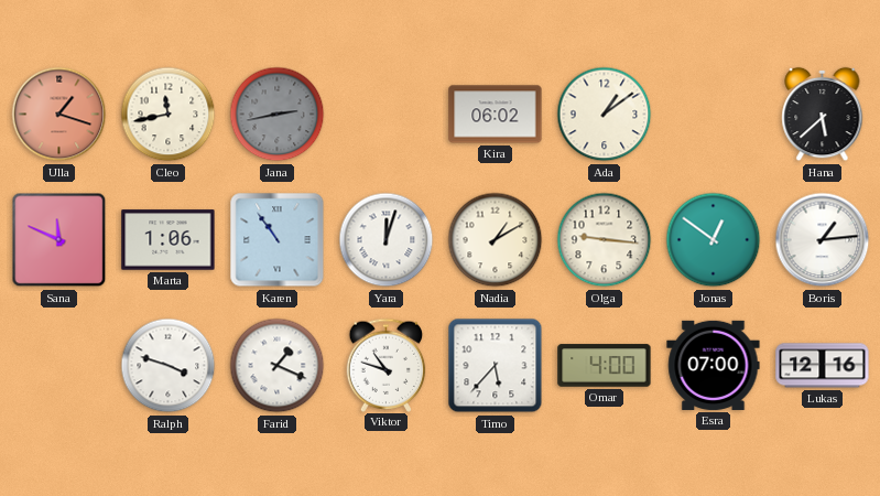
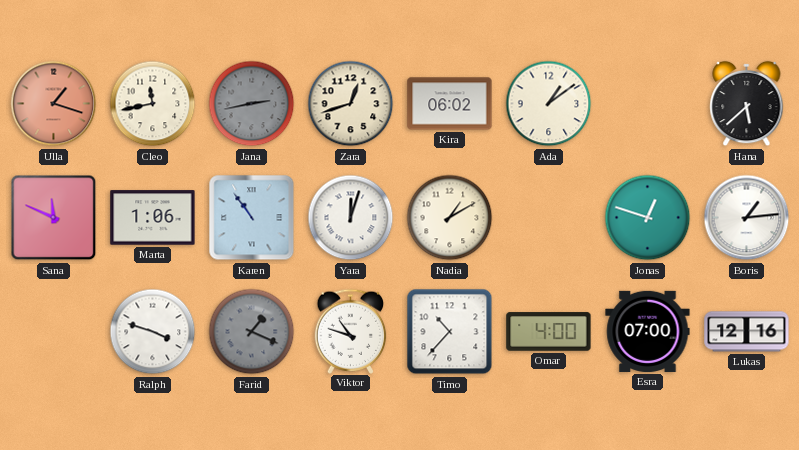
Zara: none -> 12:42
Olga: 9:16 -> none
Jonas: 12:51 -> 12:48
Farid dial: white -> grey
Timo: 5:37 -> 10:37
